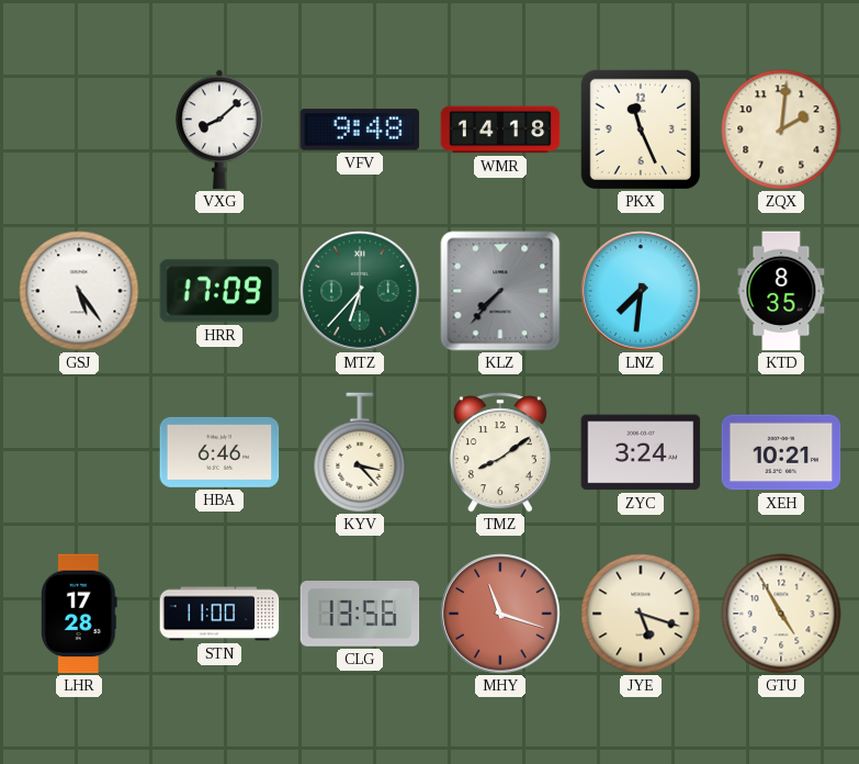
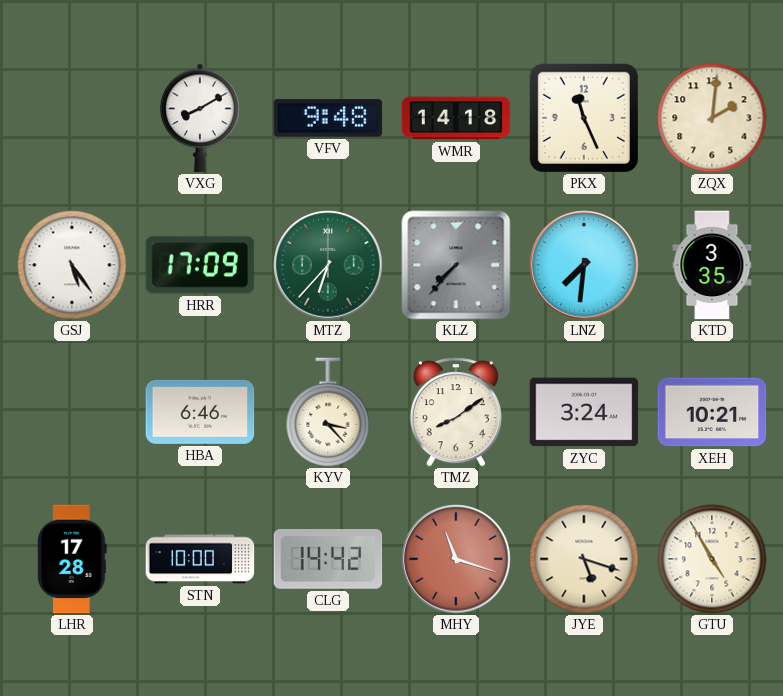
VXG: 8:08 -> 8:10
KTD: 8:35 -> 3:35
STN: 11:00 -> 10:00
CLG: 13:56 -> 14:42
